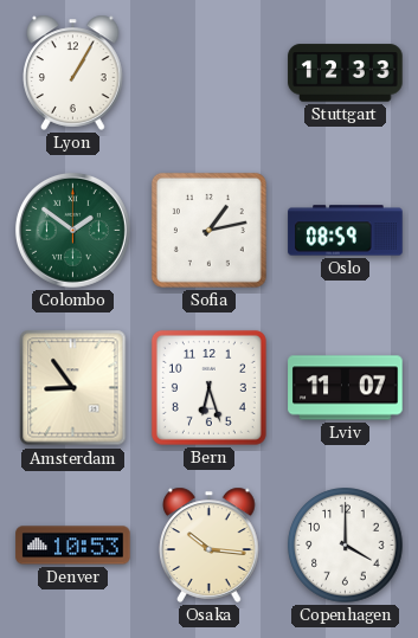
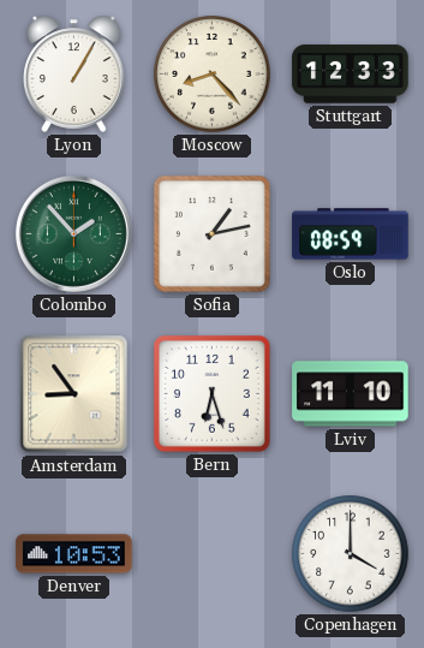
Moscow: none -> 8:23
Colombo: 1:51 -> 1:53
Lviv: 11:07 -> 11:10
Osaka: 10:16 -> none
